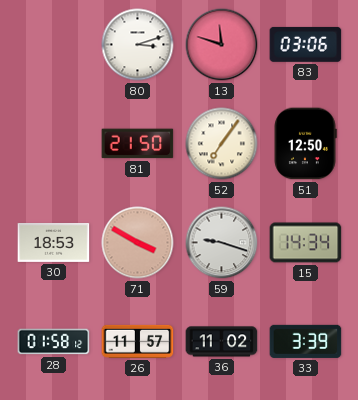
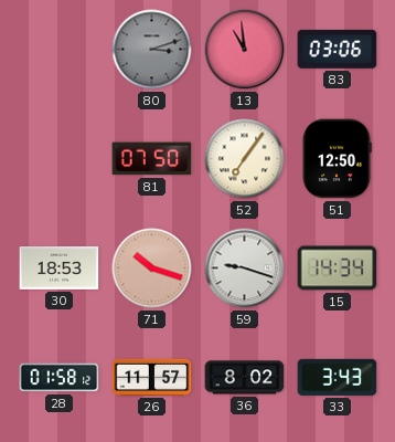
80 dial: white -> grey
13: 11:48 -> 10:59
81: 21:50 -> 07:50
71: 3:50 -> 10:18
36: 11:02 -> 8:02
33: 3:39 -> 3:43
